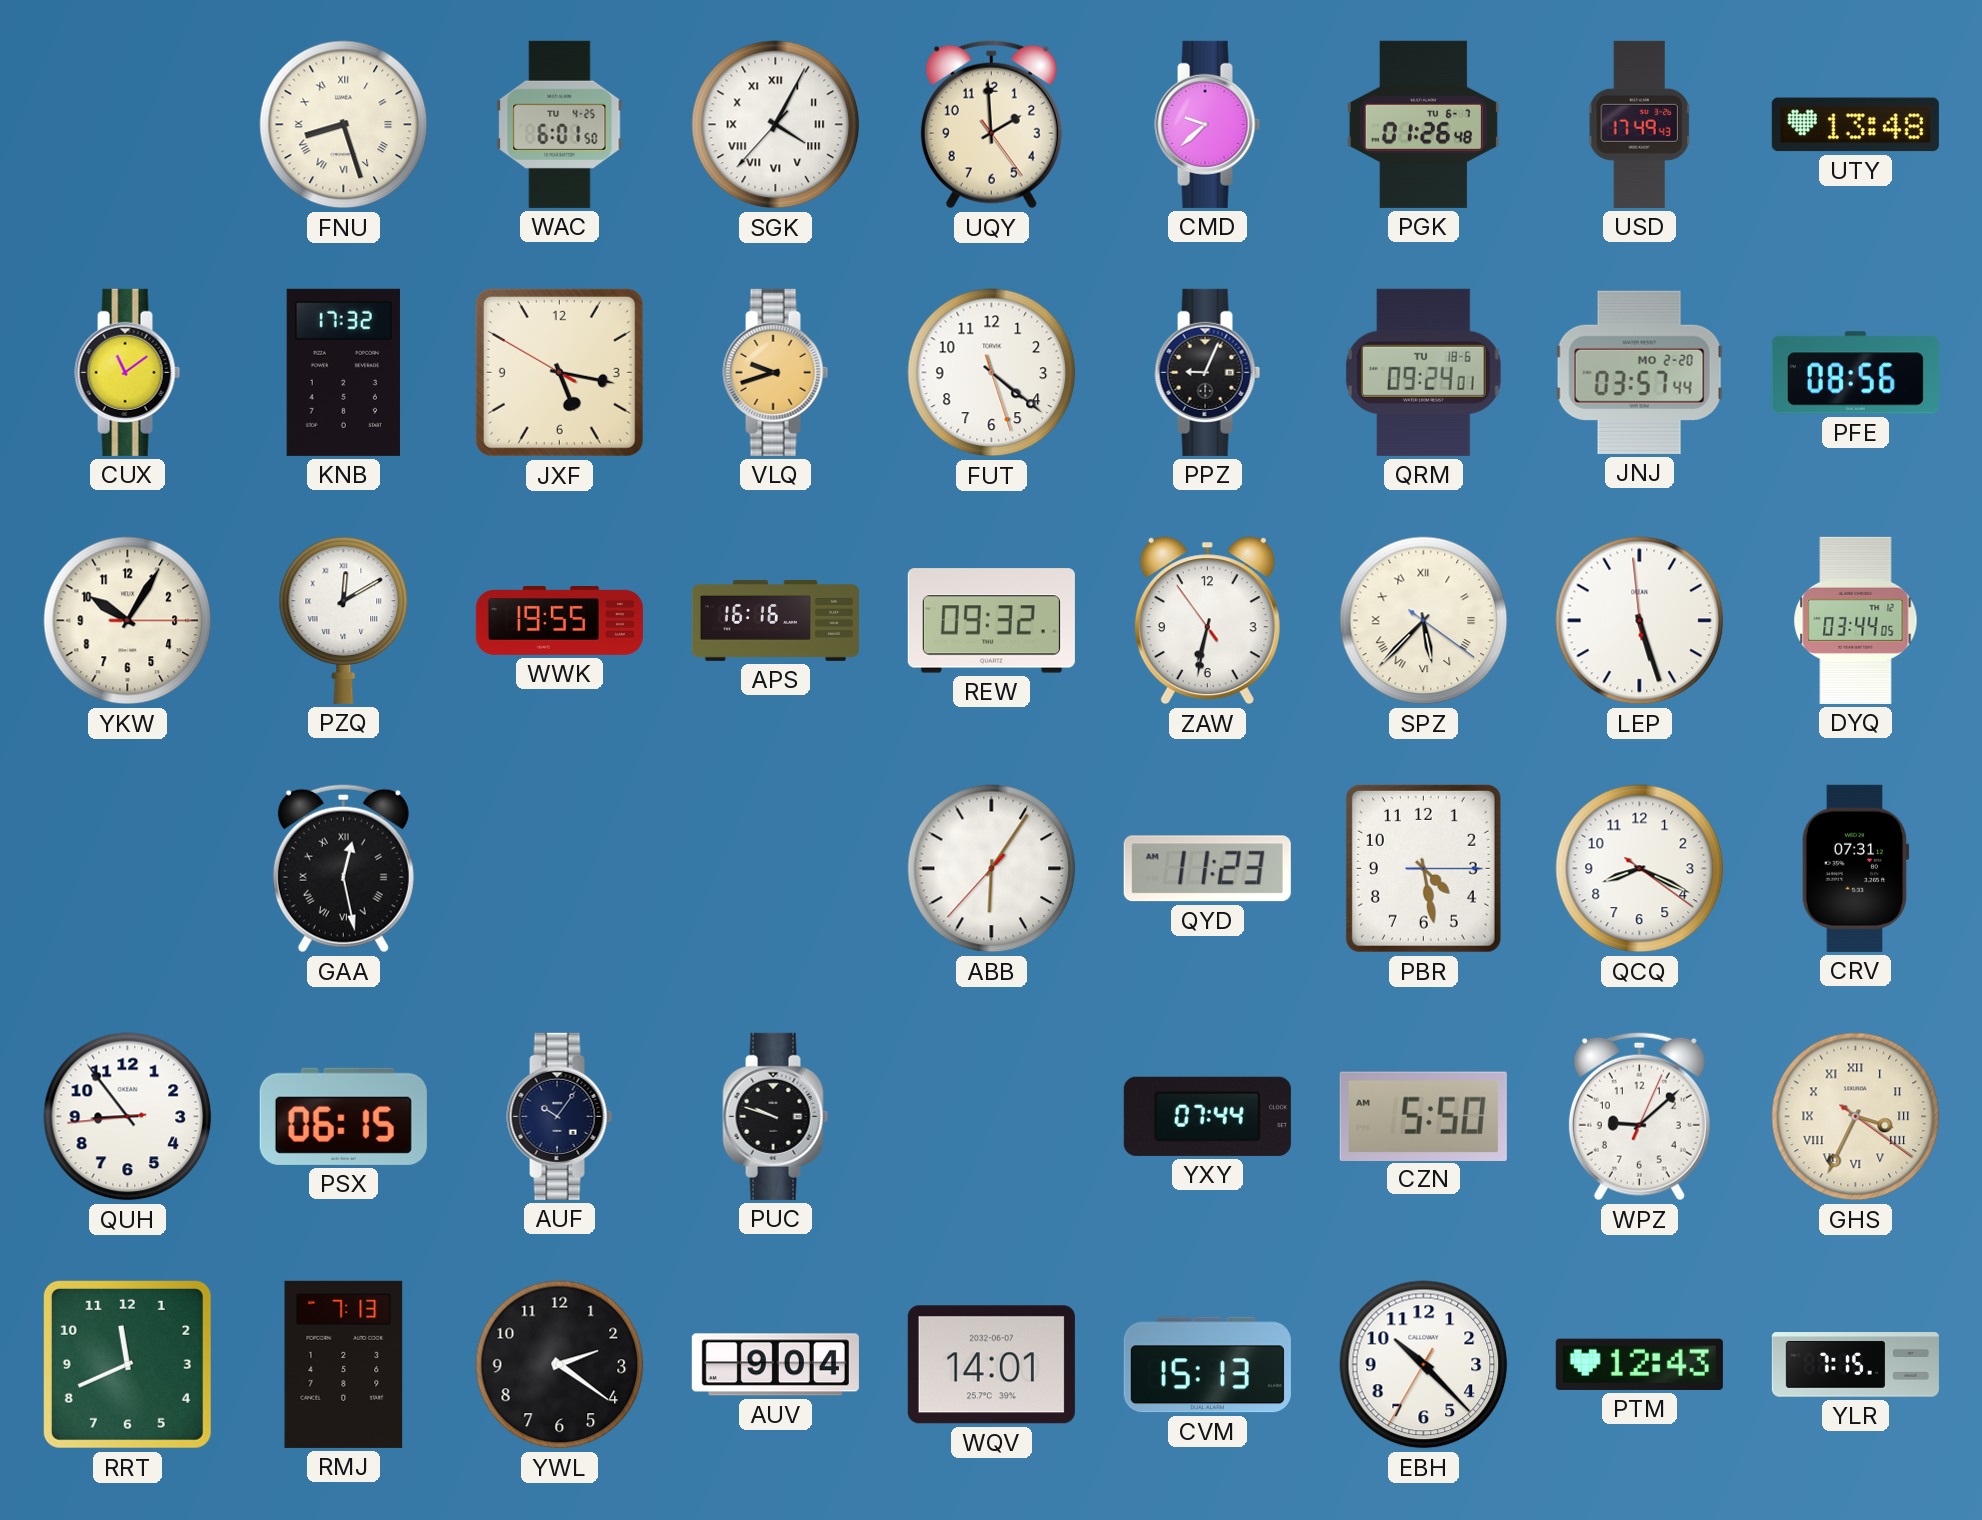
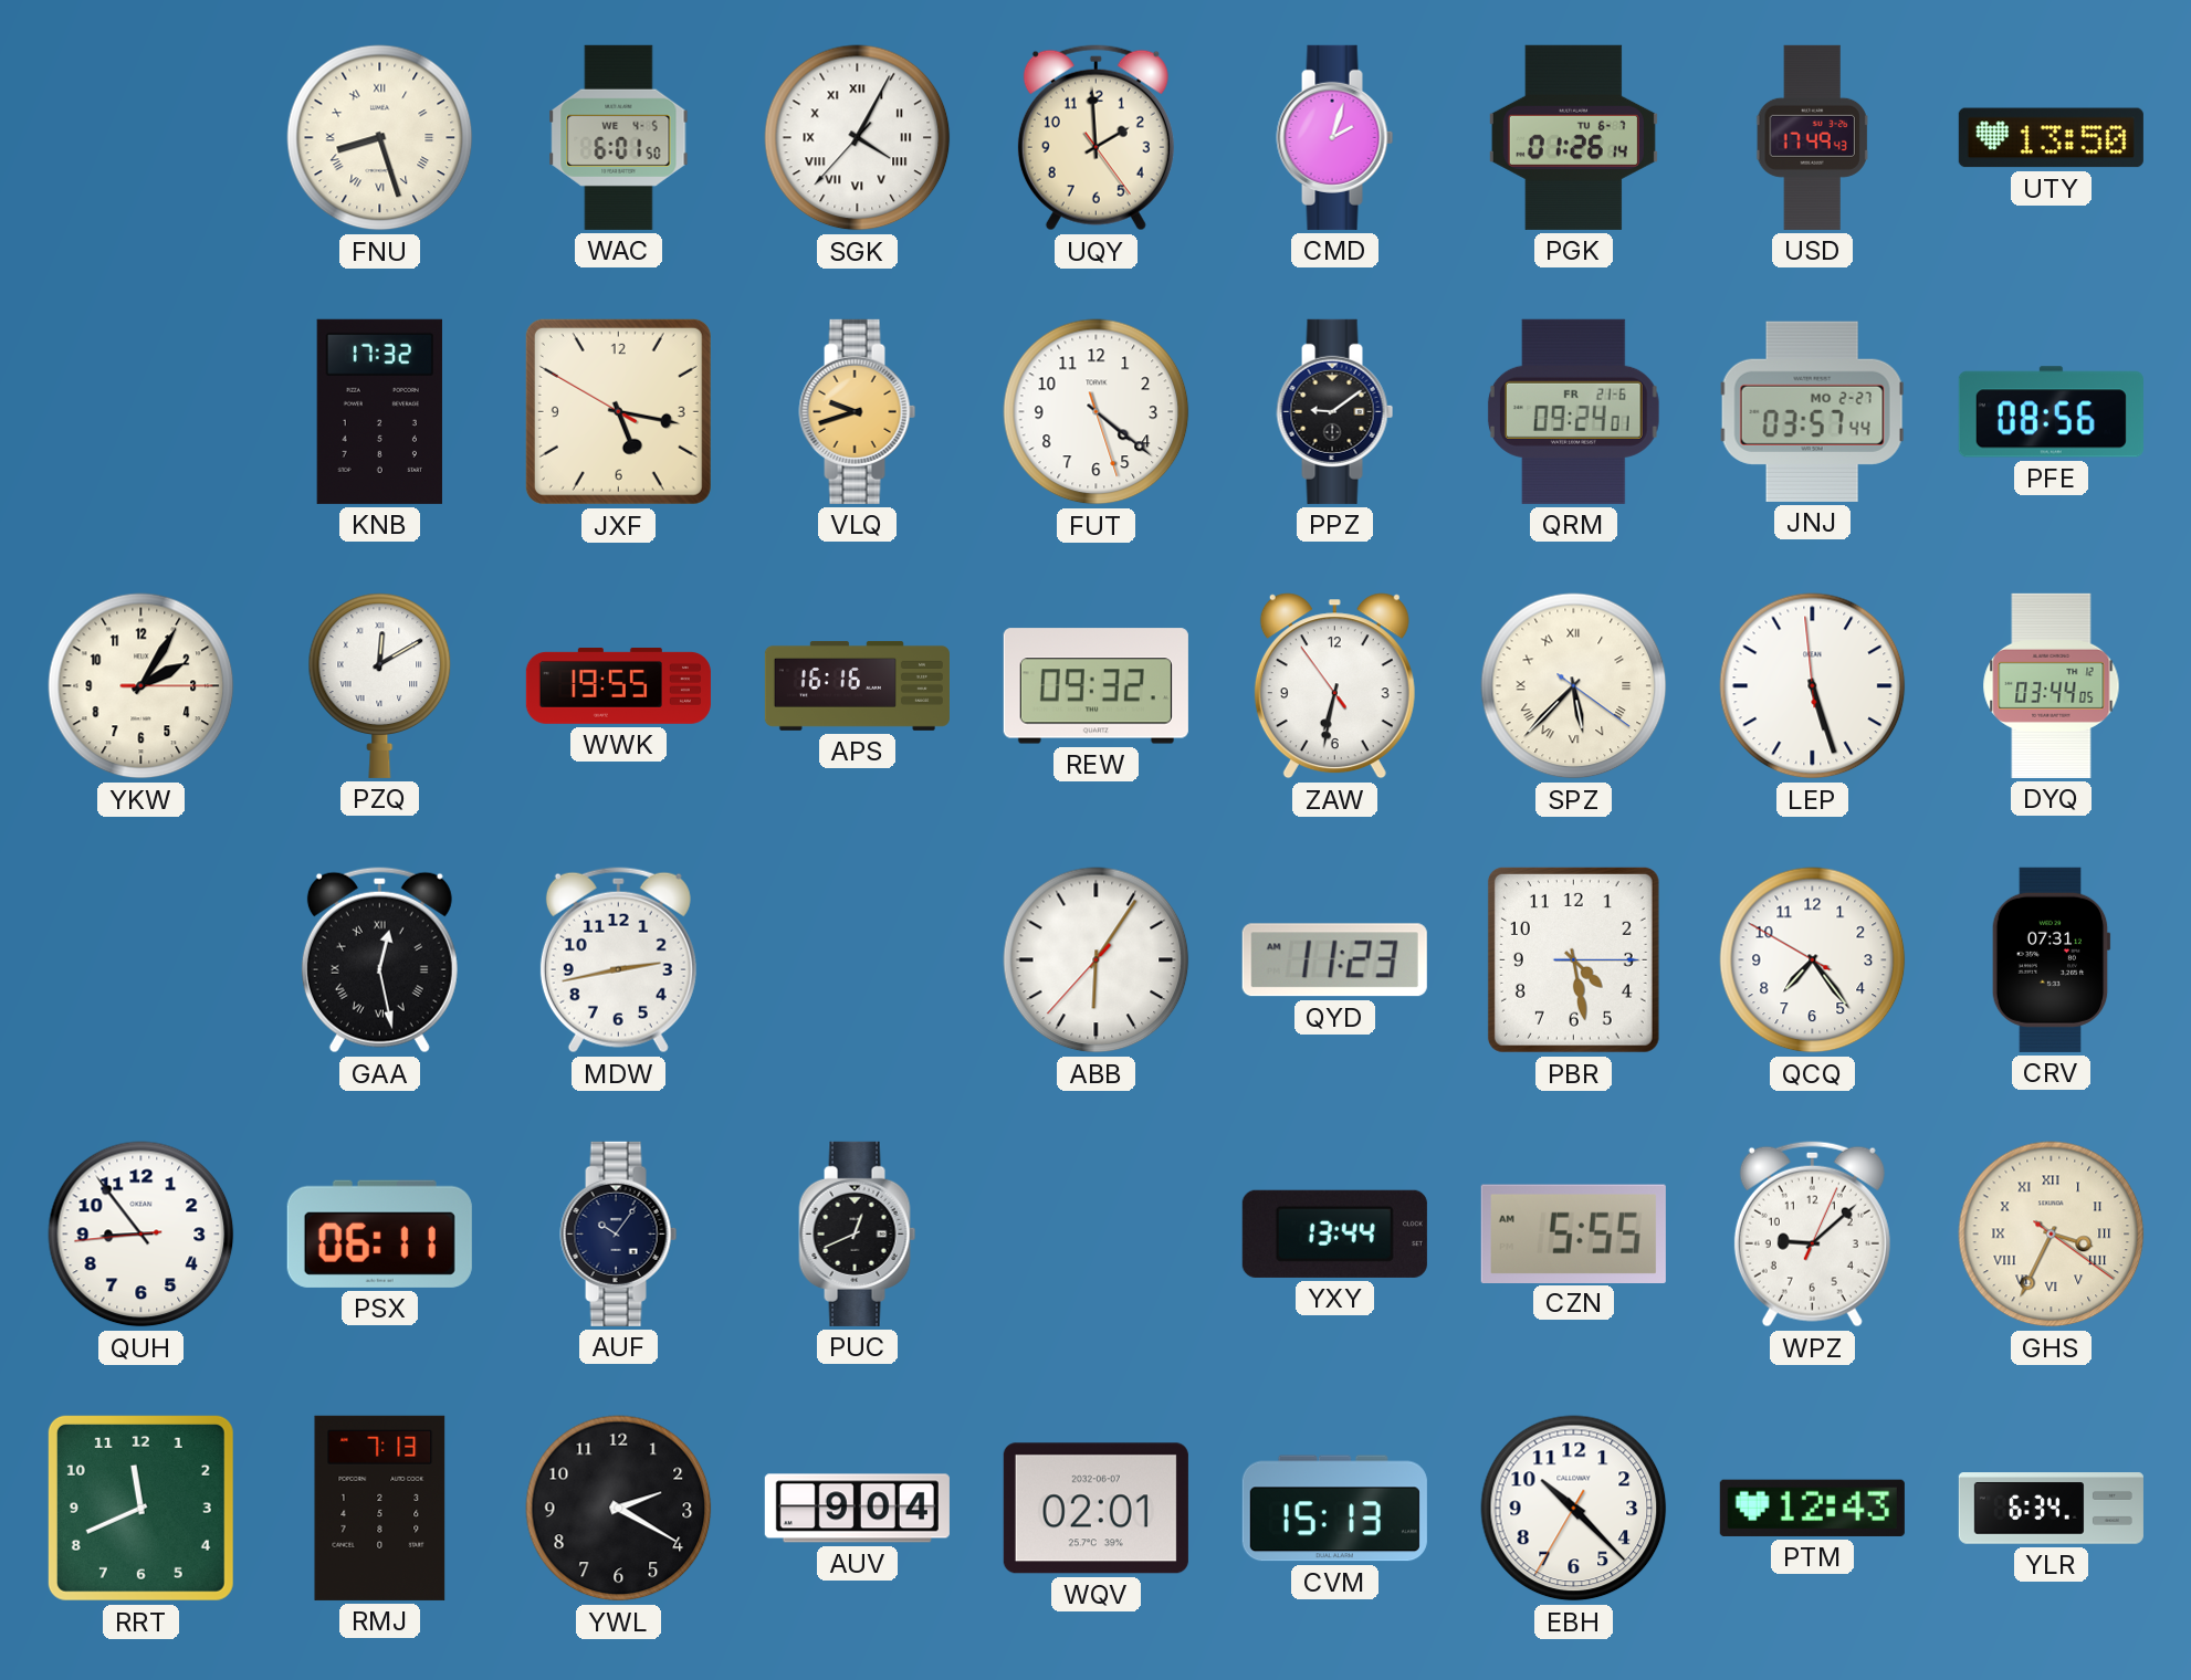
WAC date: TU 4-25 -> WE 4-5
CMD: 9:38 -> 2:03
PGK: 01:26:48 -> 01:26:14
UTY: 13:48 -> 13:50
CUX: 11:09 -> none
PPZ: 9:04 -> 9:09
QRM date: TU 18-6 -> FR 21-6
JNJ date: MO 2-20 -> MO 2-27
YKW: 10:05 -> 2:05
MDW: none -> 2:43
QCQ: 8:19 -> 7:23
PSX: 06:15 -> 06:11
PUC: 9:48 -> 12:41
YXY: 07:44 -> 13:44
CZN: 5:50 -> 5:55
YWL: 2:21 -> 2:20
WQV: 14:01 -> 02:01
YLR: 7:15 -> 6:34
